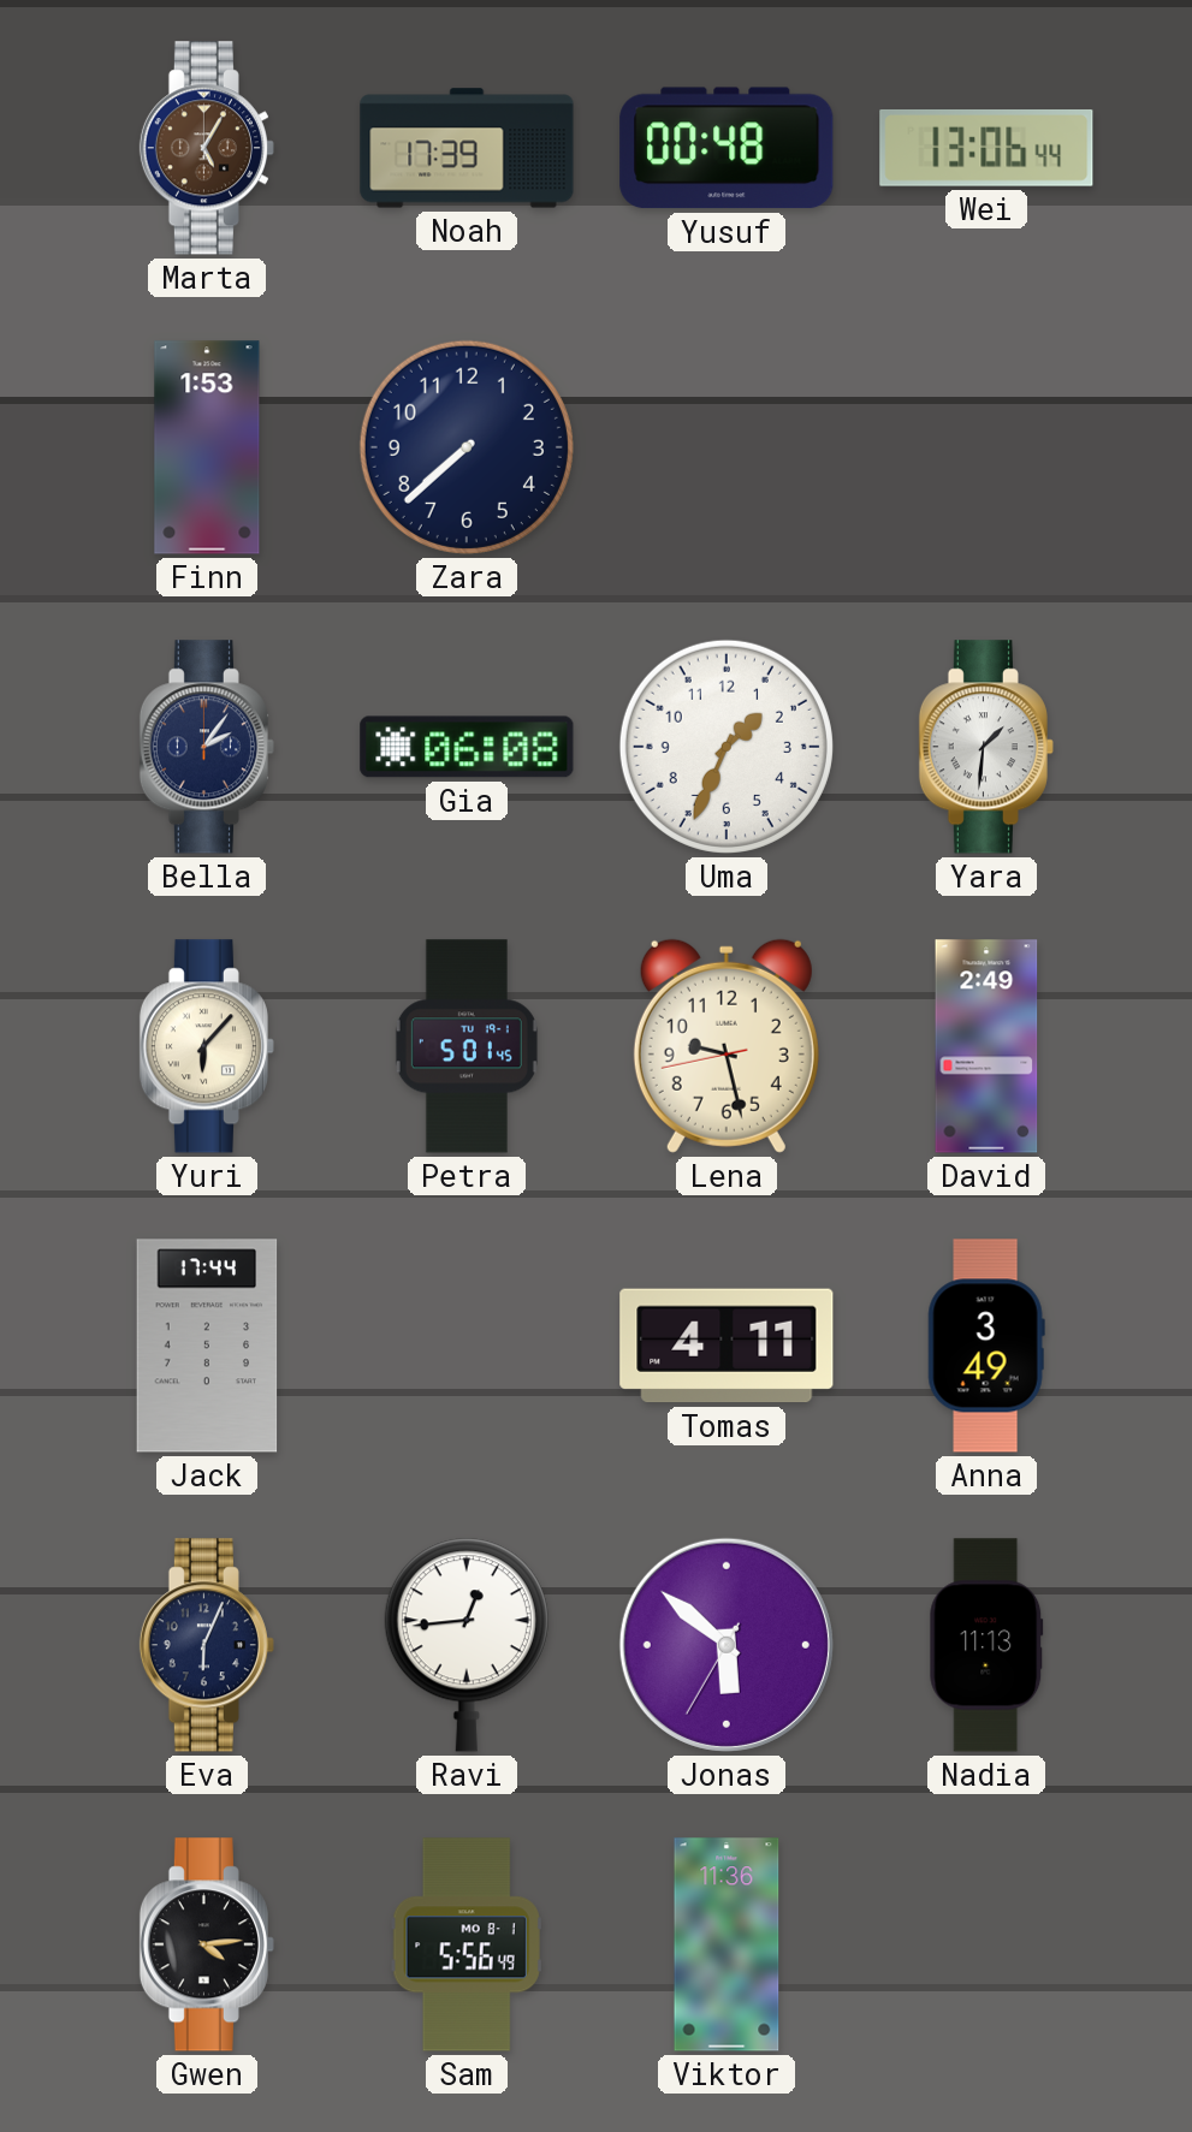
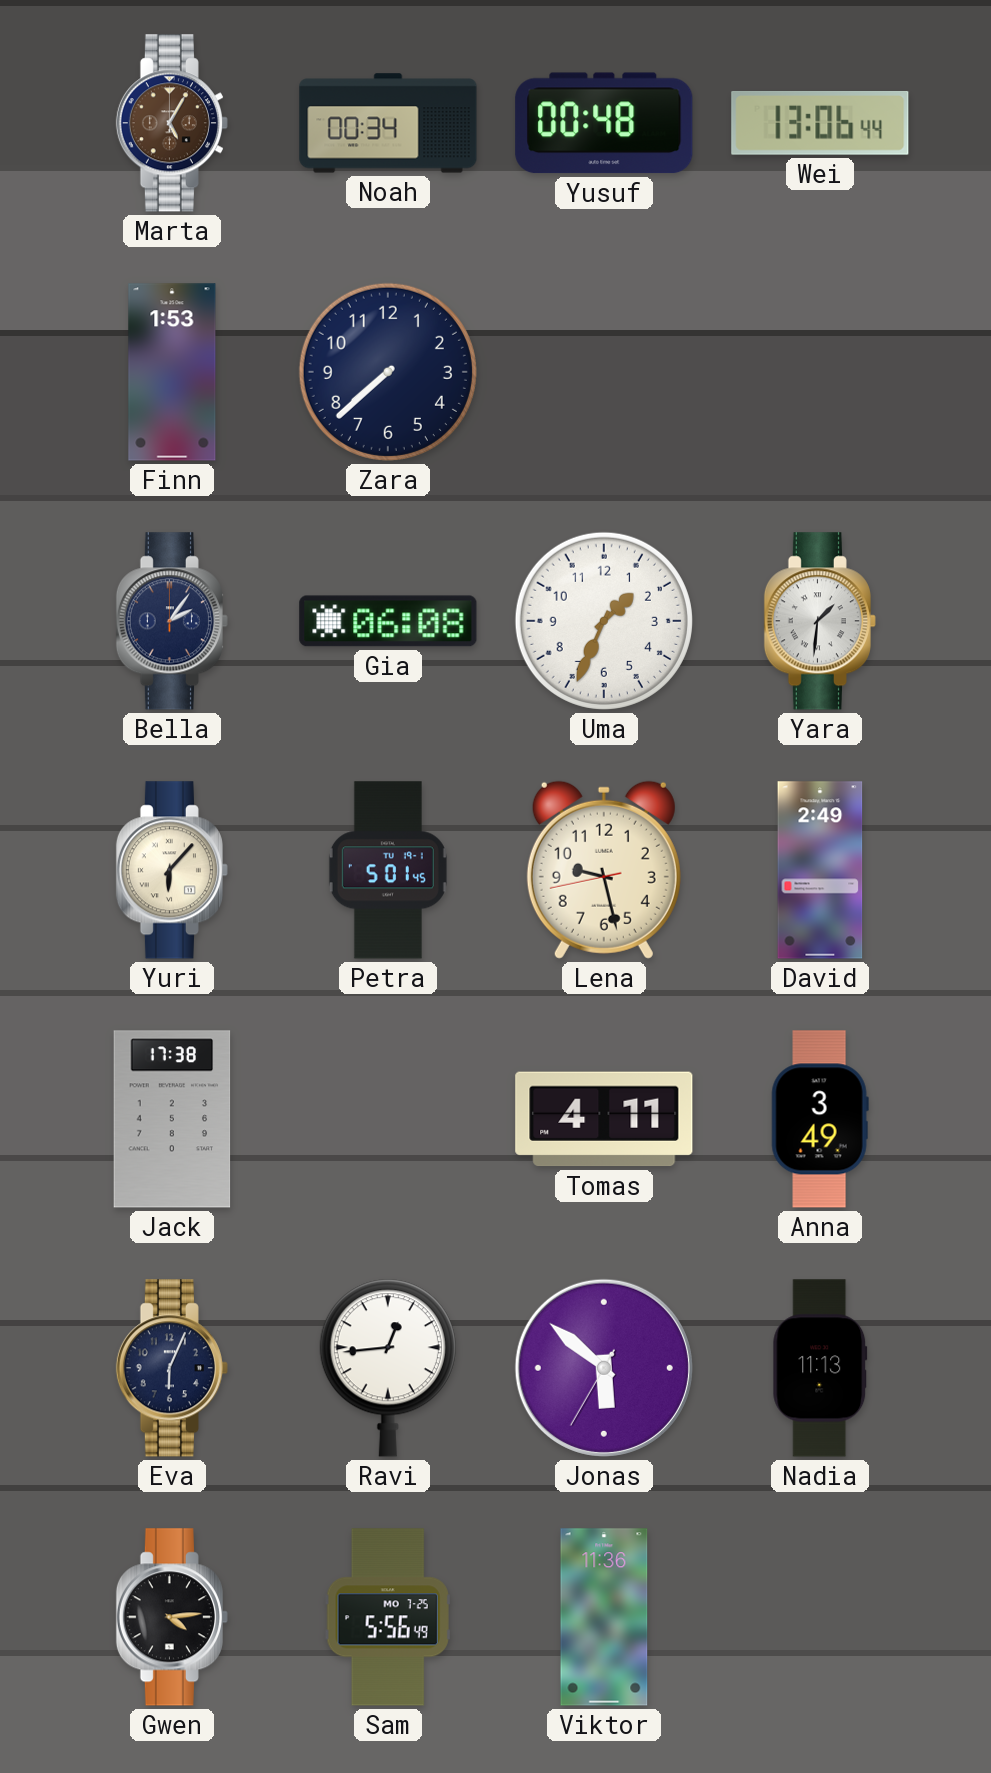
Noah: 17:39 -> 00:34
Jack: 17:44 -> 17:38
Sam date: MO 8-1 -> MO 7-25
